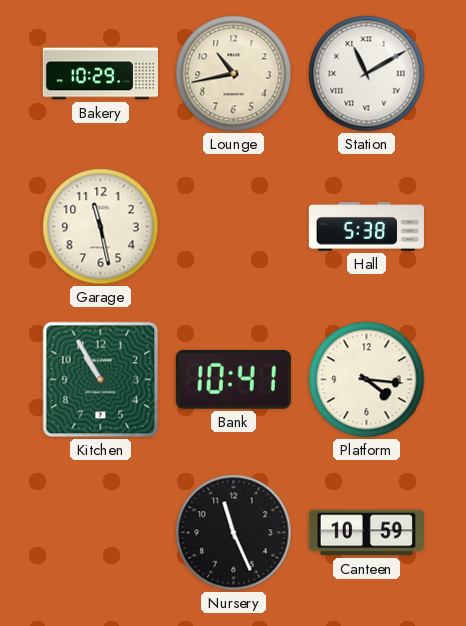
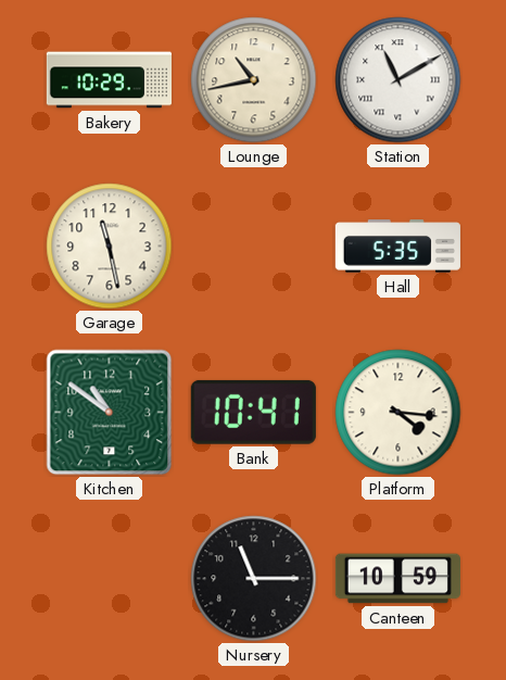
Hall: 5:38 -> 5:35
Kitchen: 10:55 -> 10:51
Nursery: 11:26 -> 11:15
